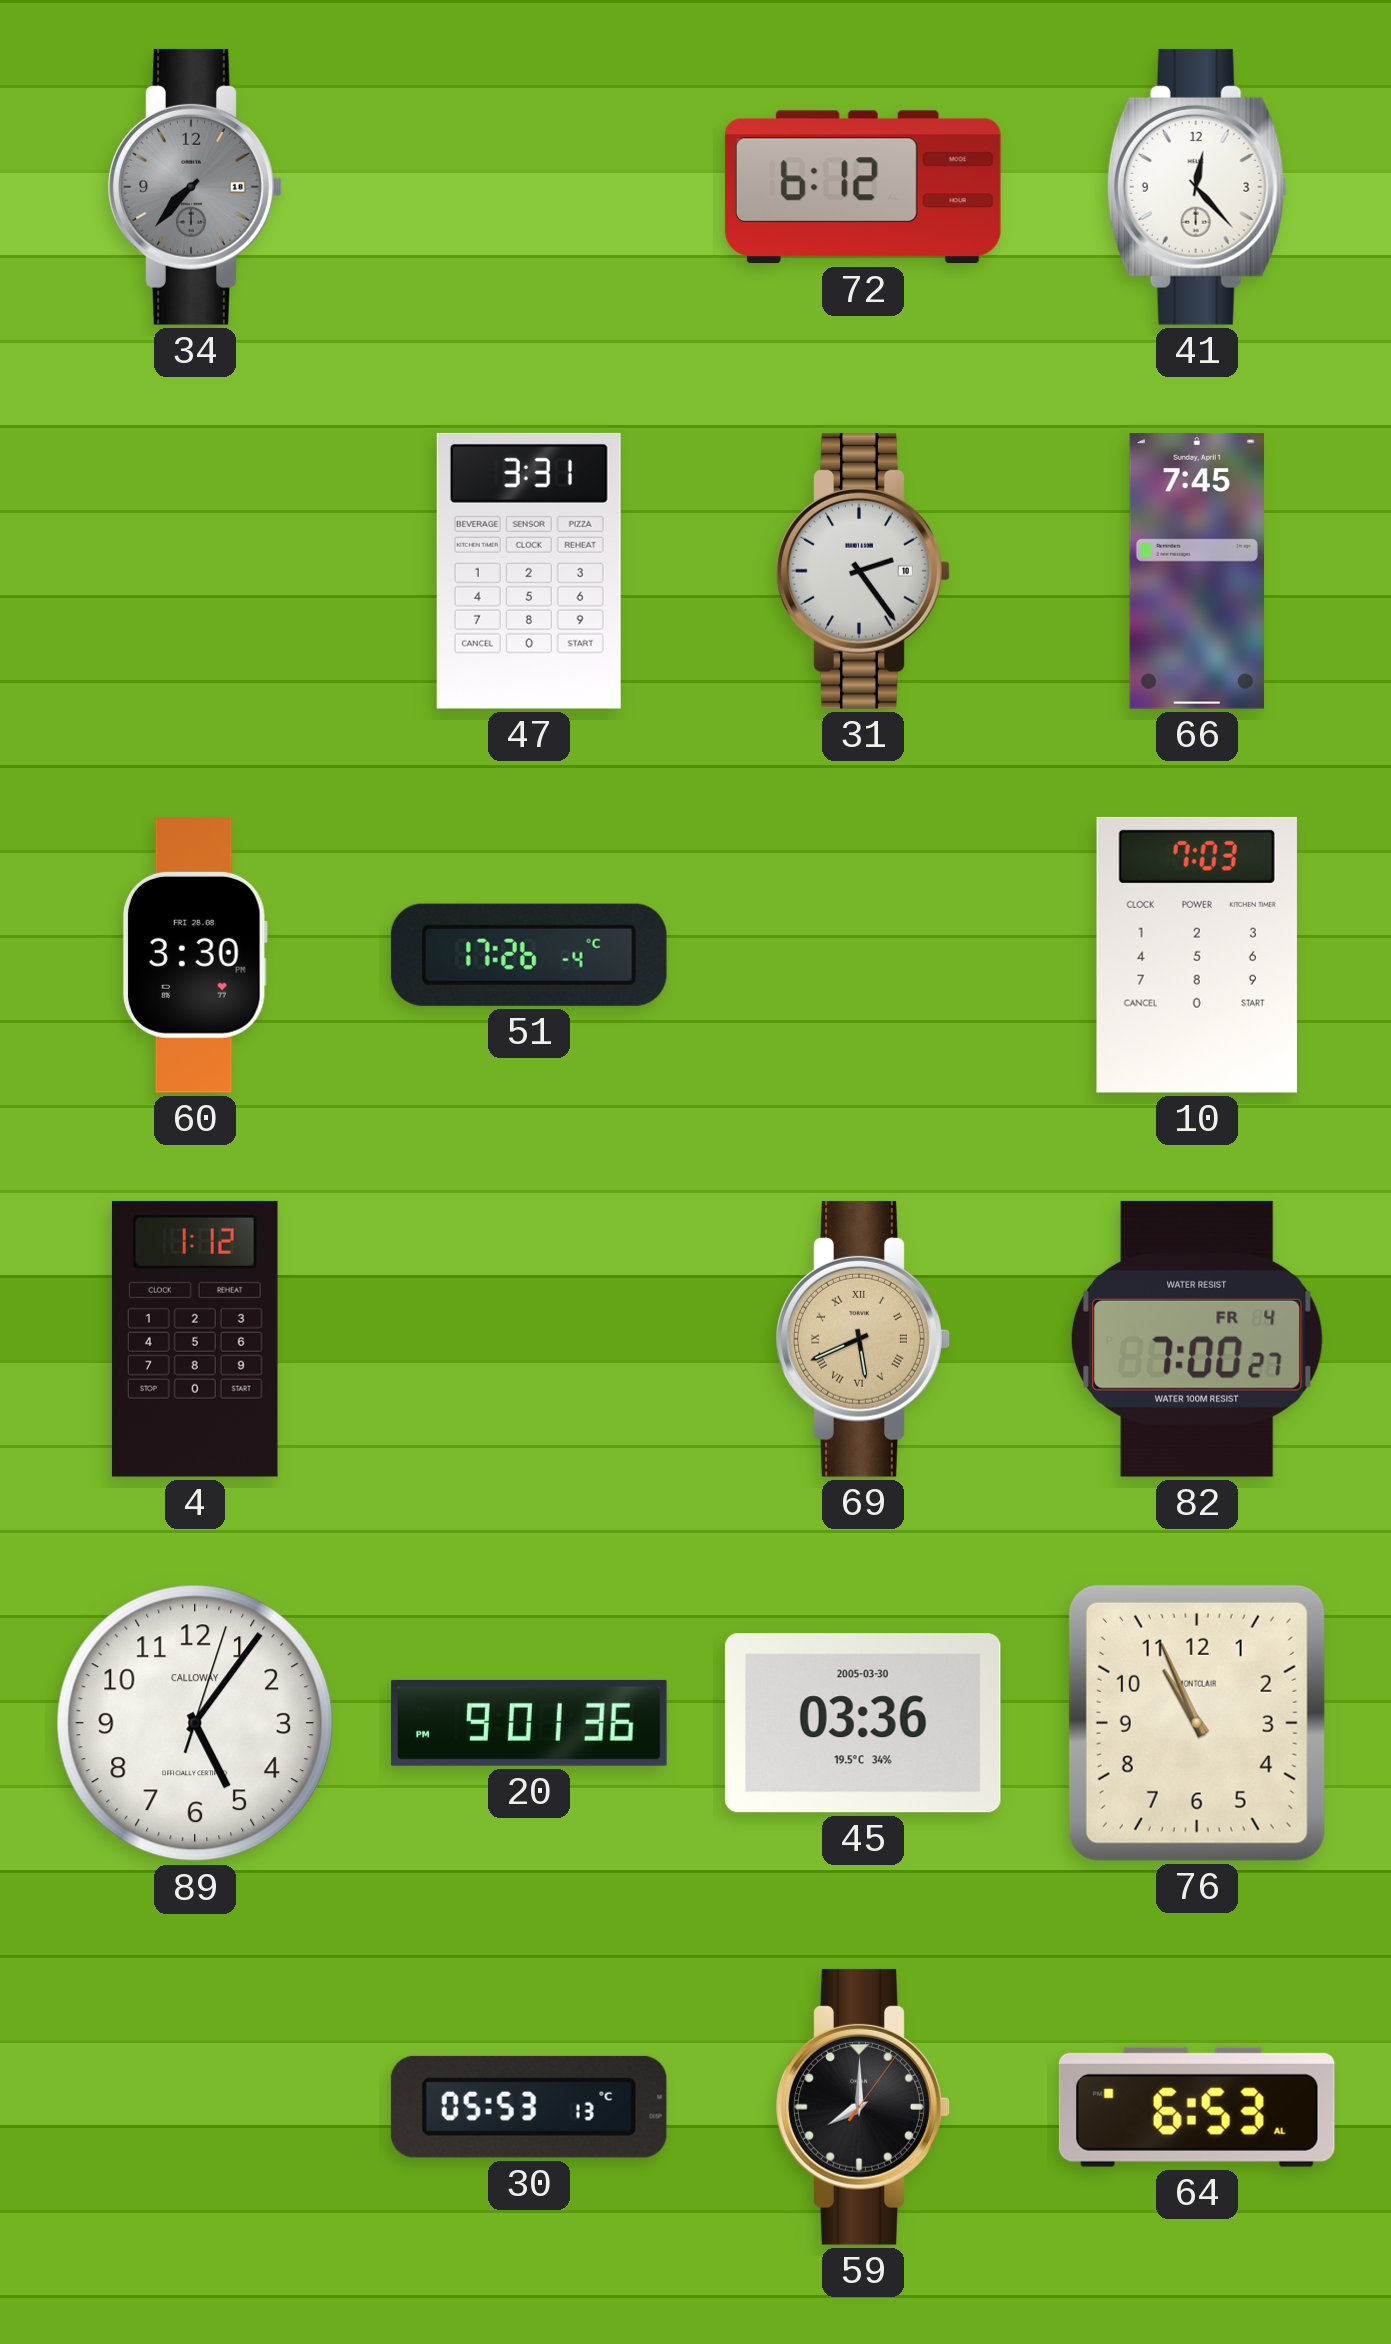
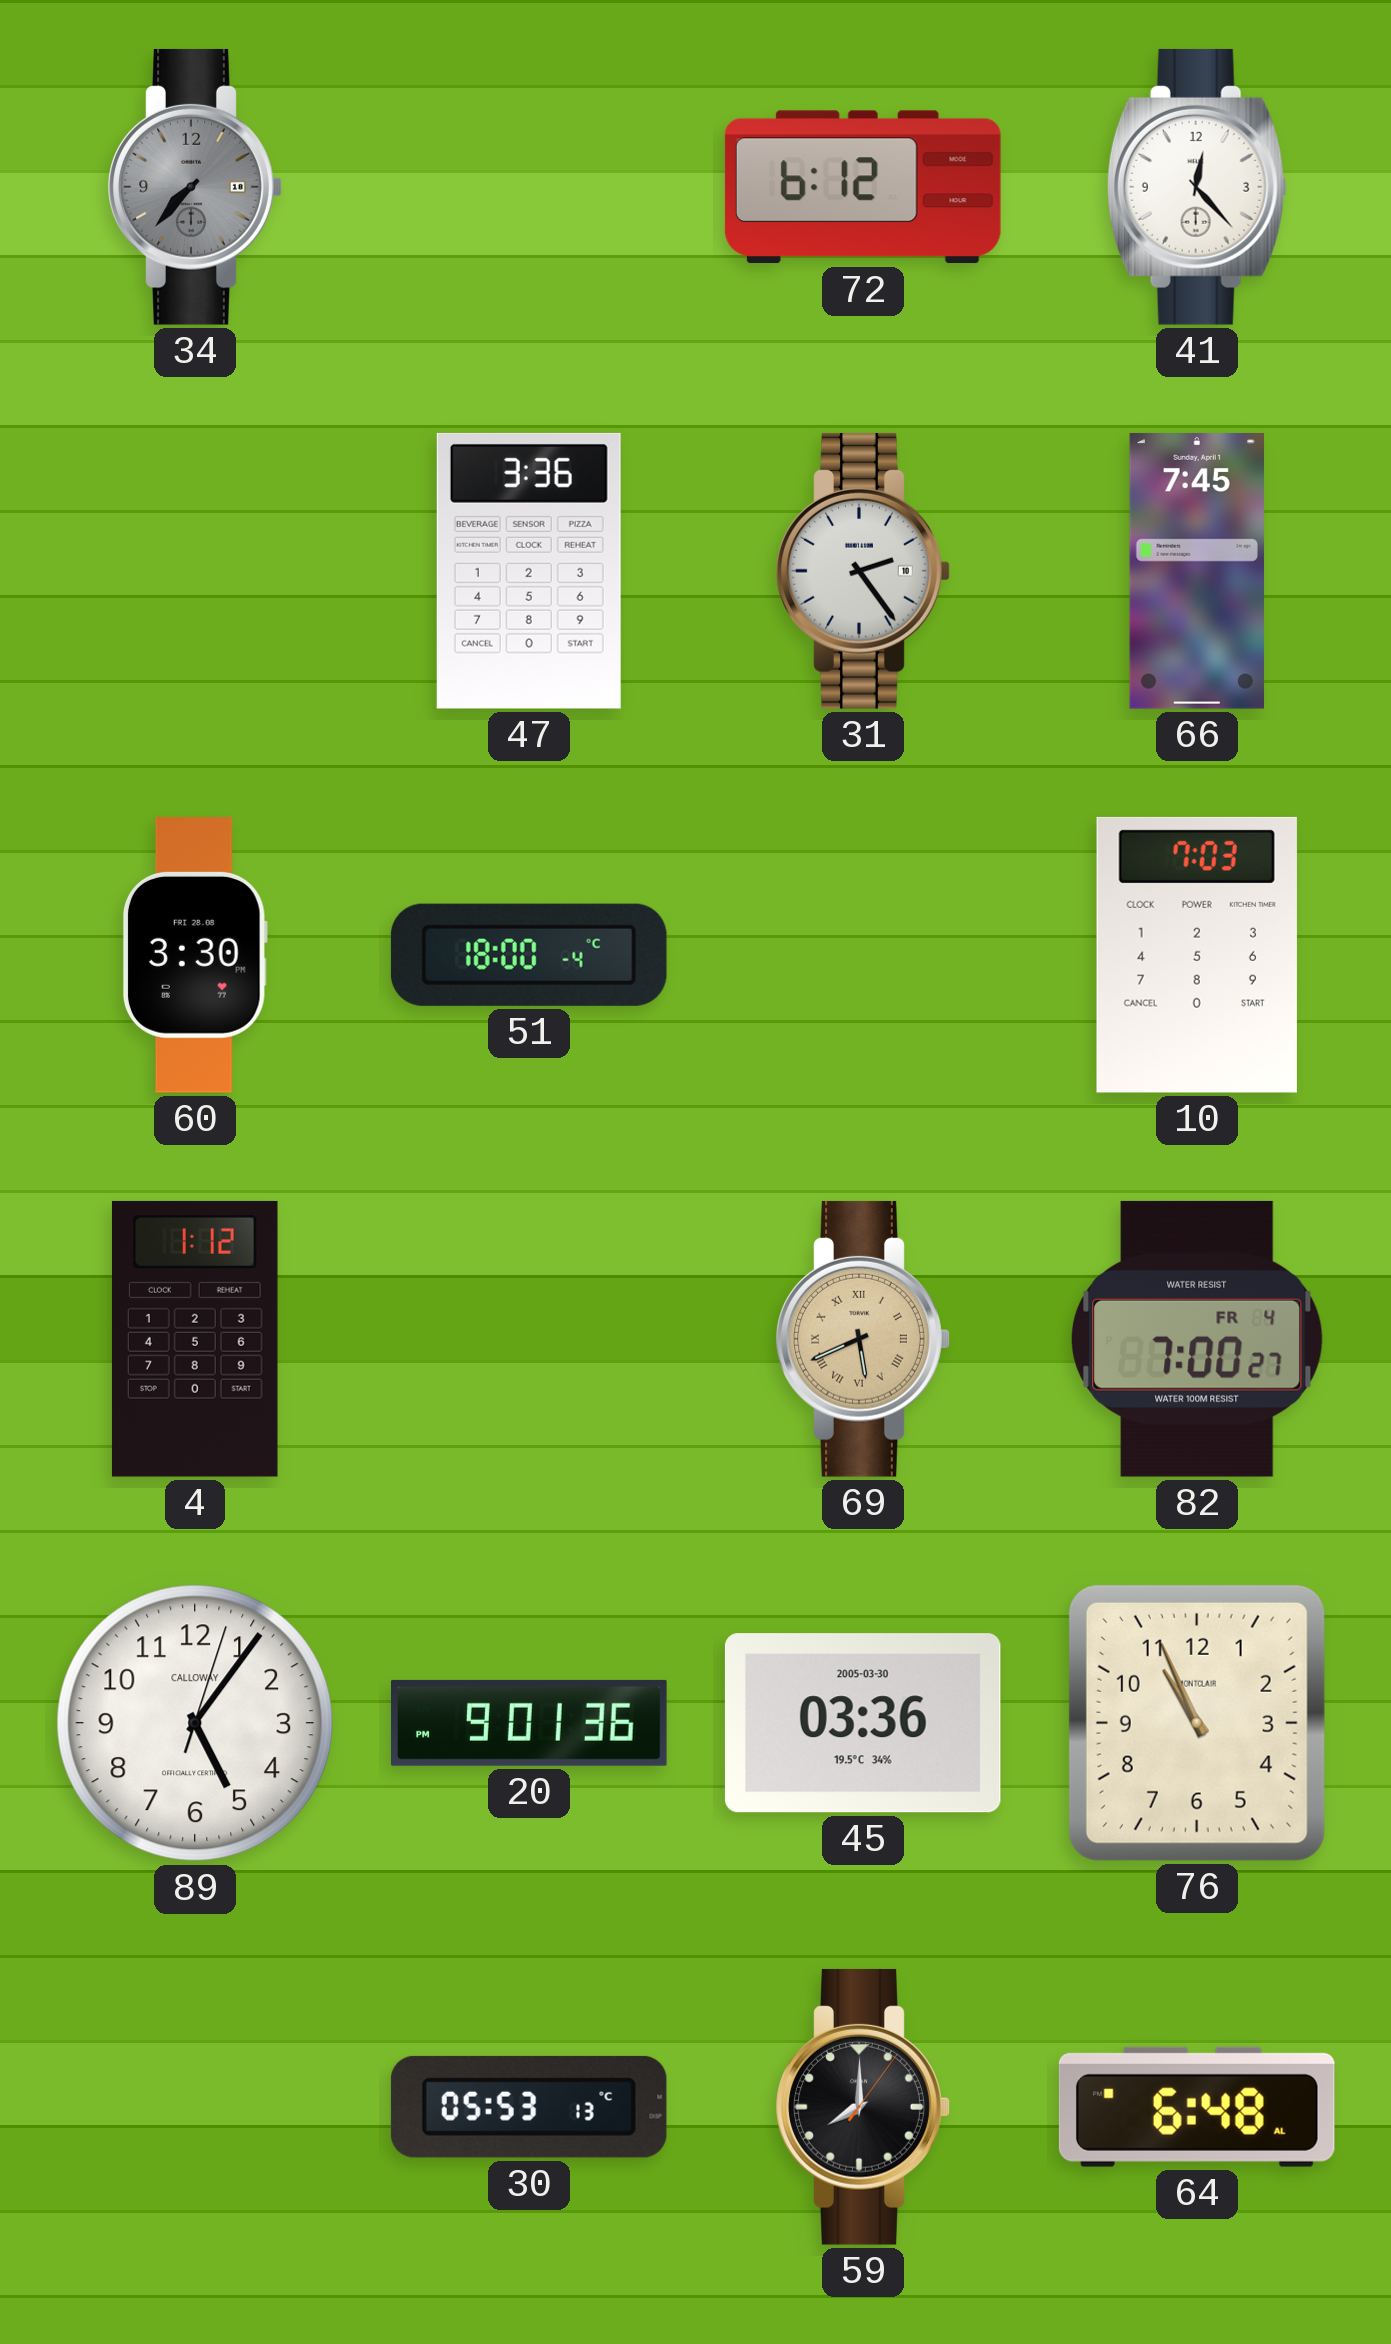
47: 3:31 -> 3:36
51: 17:26 -> 18:00
64: 6:53 -> 6:48
